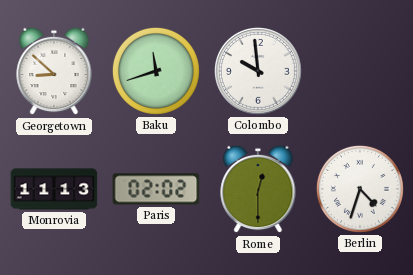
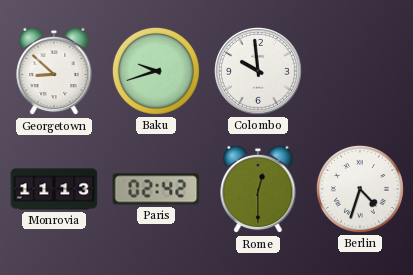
Baku: 11:42 -> 9:42
Paris: 02:02 -> 02:42
